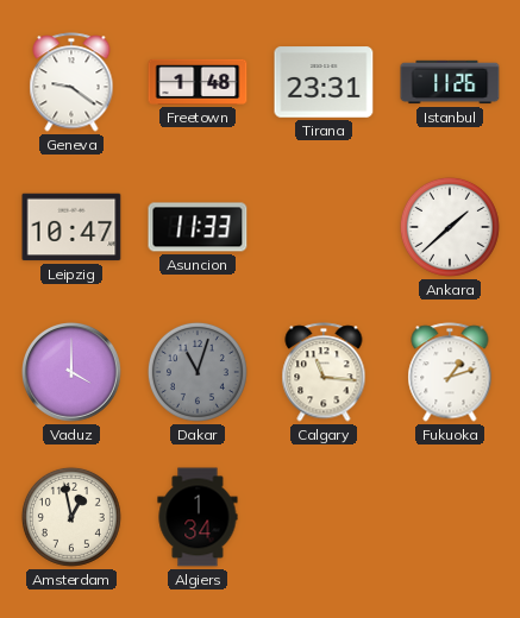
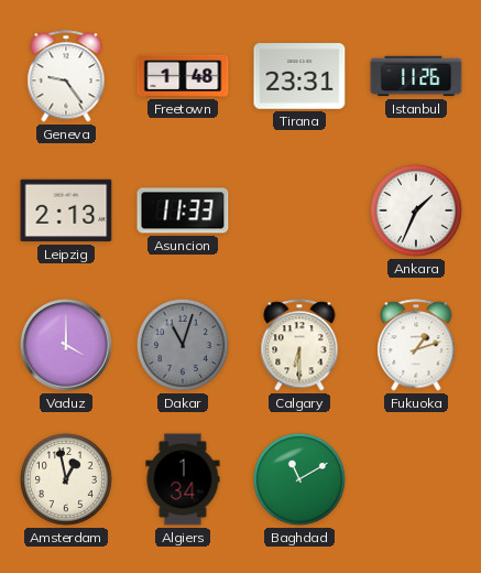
Geneva: 9:21 -> 9:24
Leipzig: 10:47 -> 2:13
Ankara: 1:38 -> 1:34
Calgary: 11:16 -> 6:30
Baghdad: none -> 11:10
